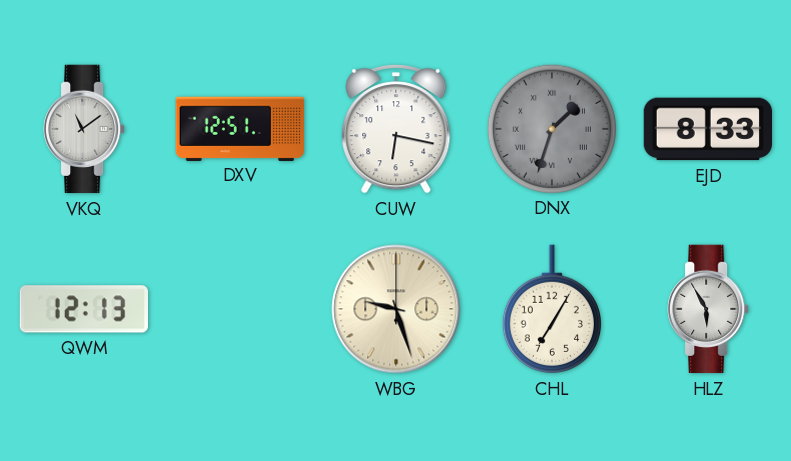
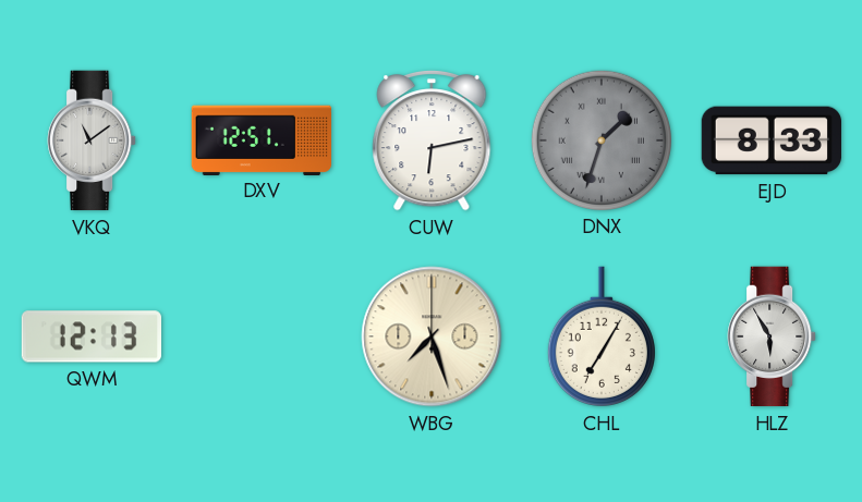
CUW: 6:17 -> 6:13
WBG: 9:27 -> 7:27
